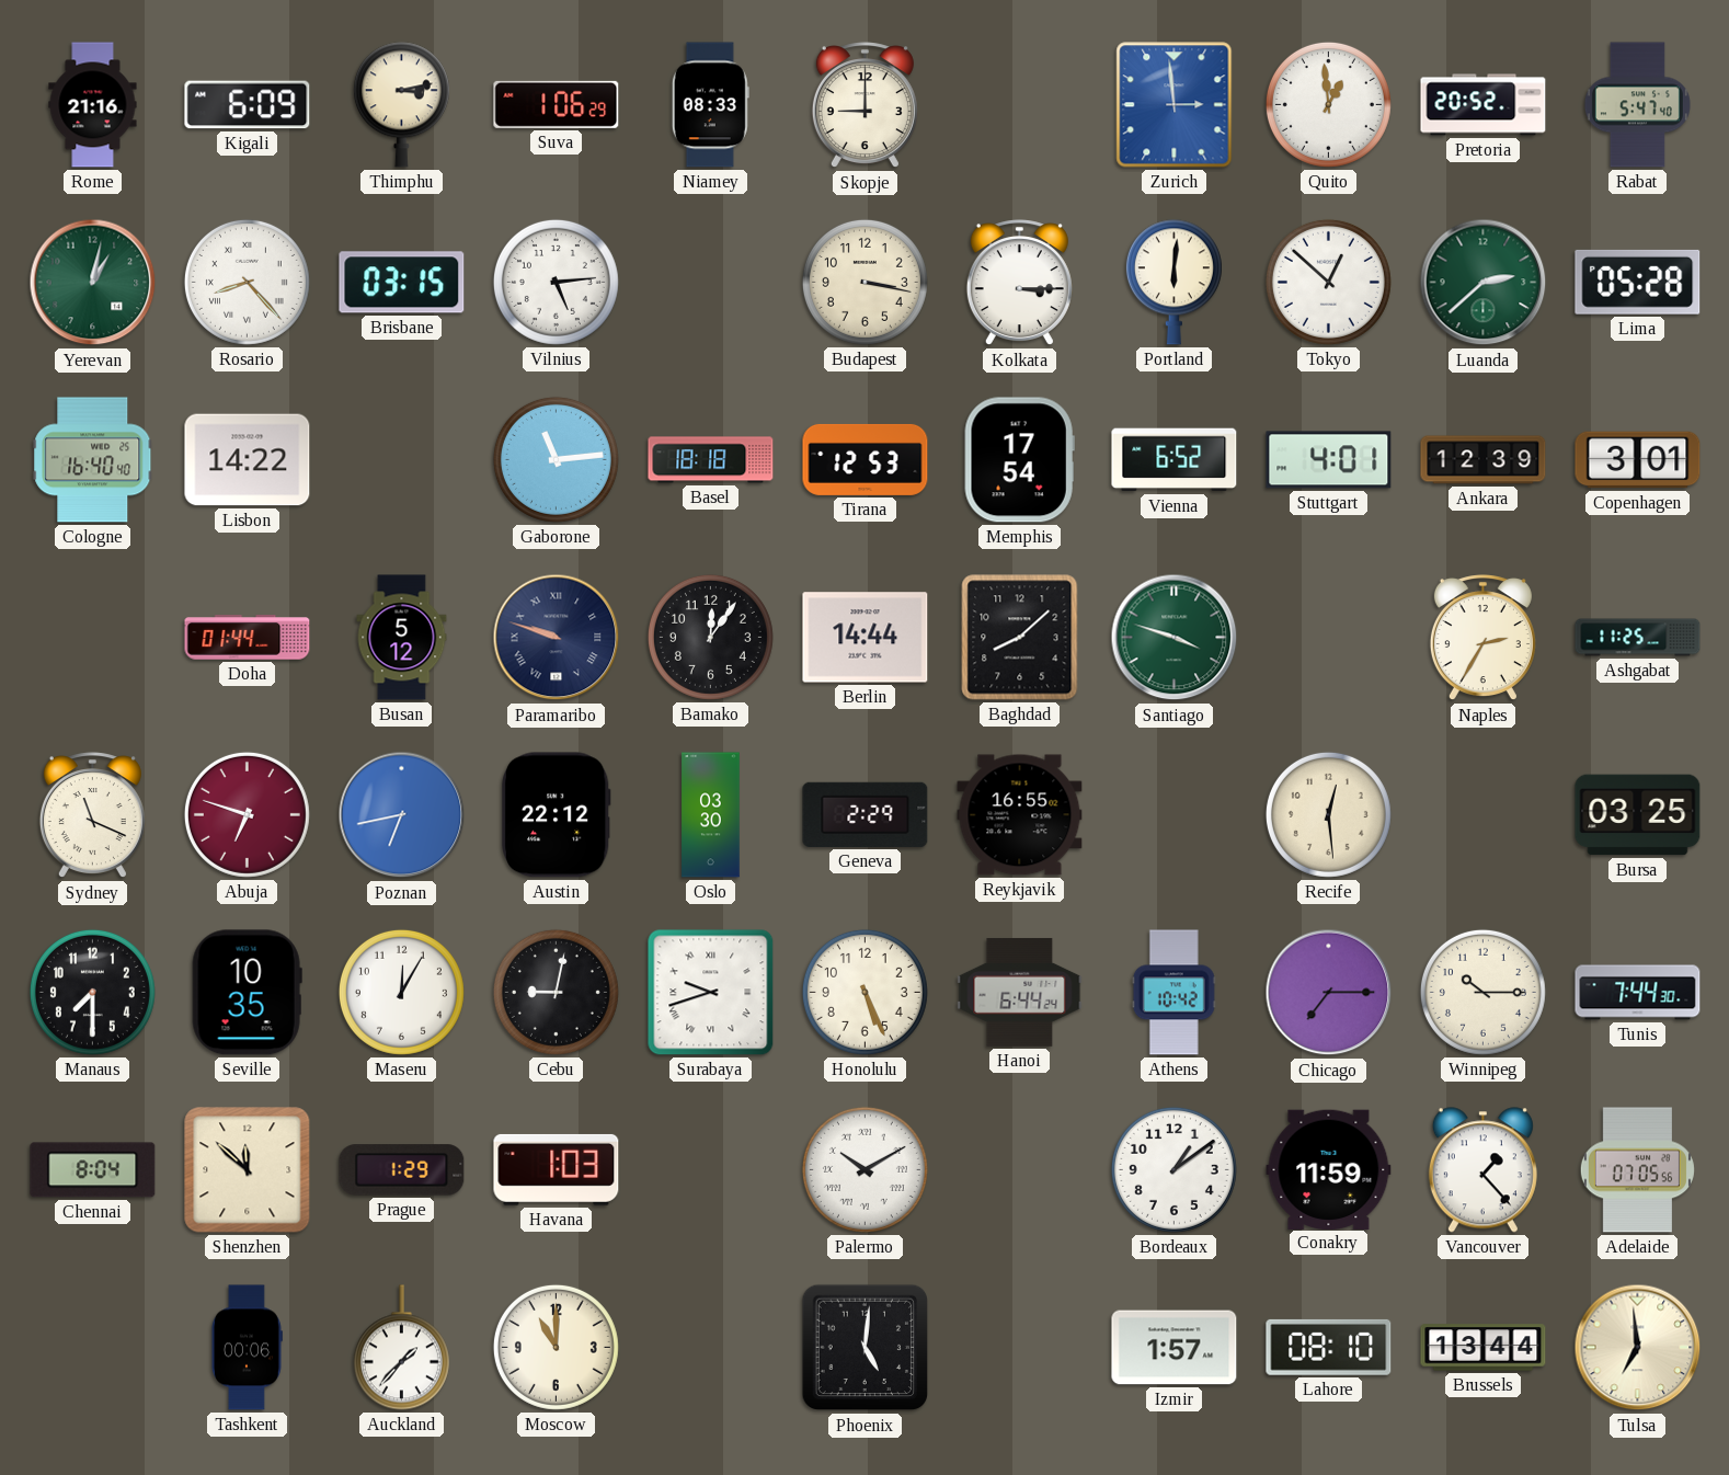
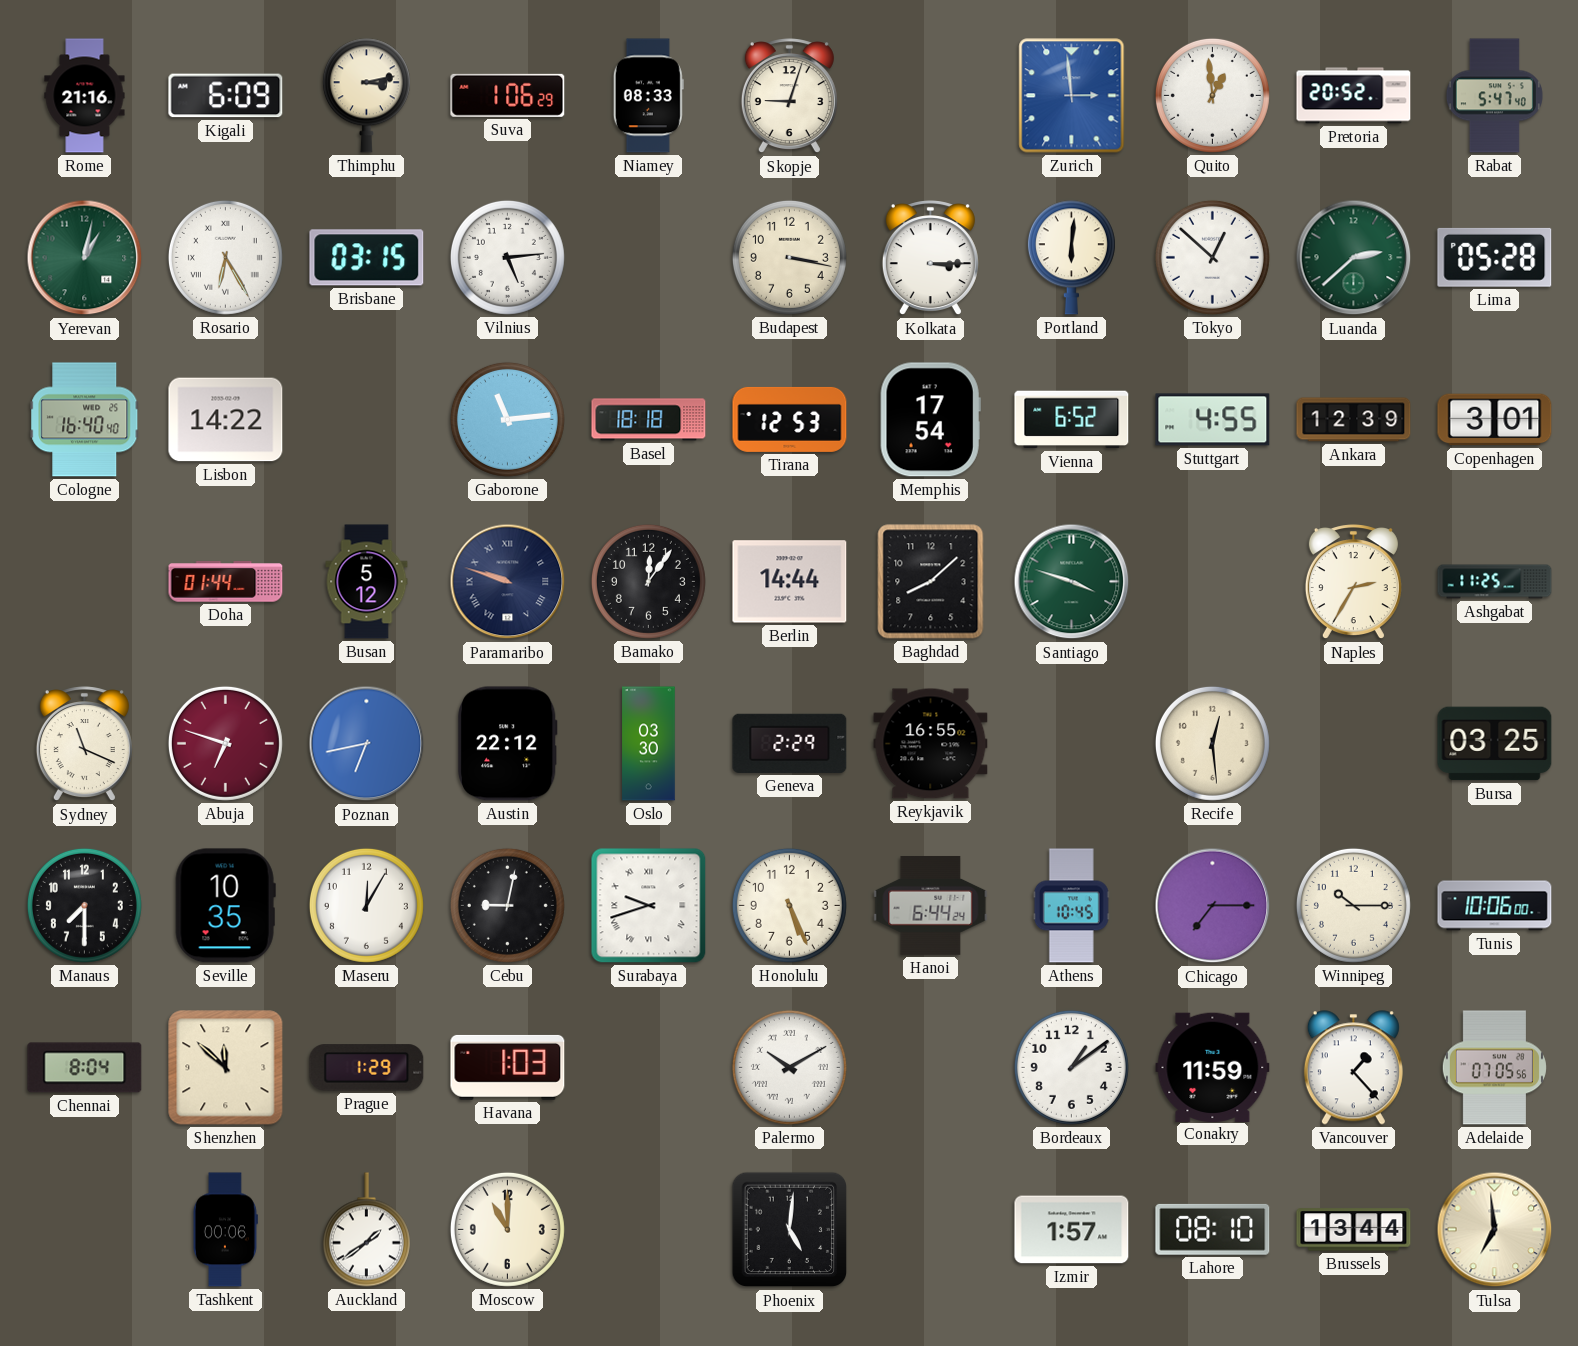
Skopje: 9:00 -> 9:03
Rosario: 8:23 -> 6:25
Stuttgart: 4:01 -> 4:55
Athens: 10:42 -> 10:45
Tunis: 7:44 -> 10:06
Auckland: 1:37 -> 1:39
